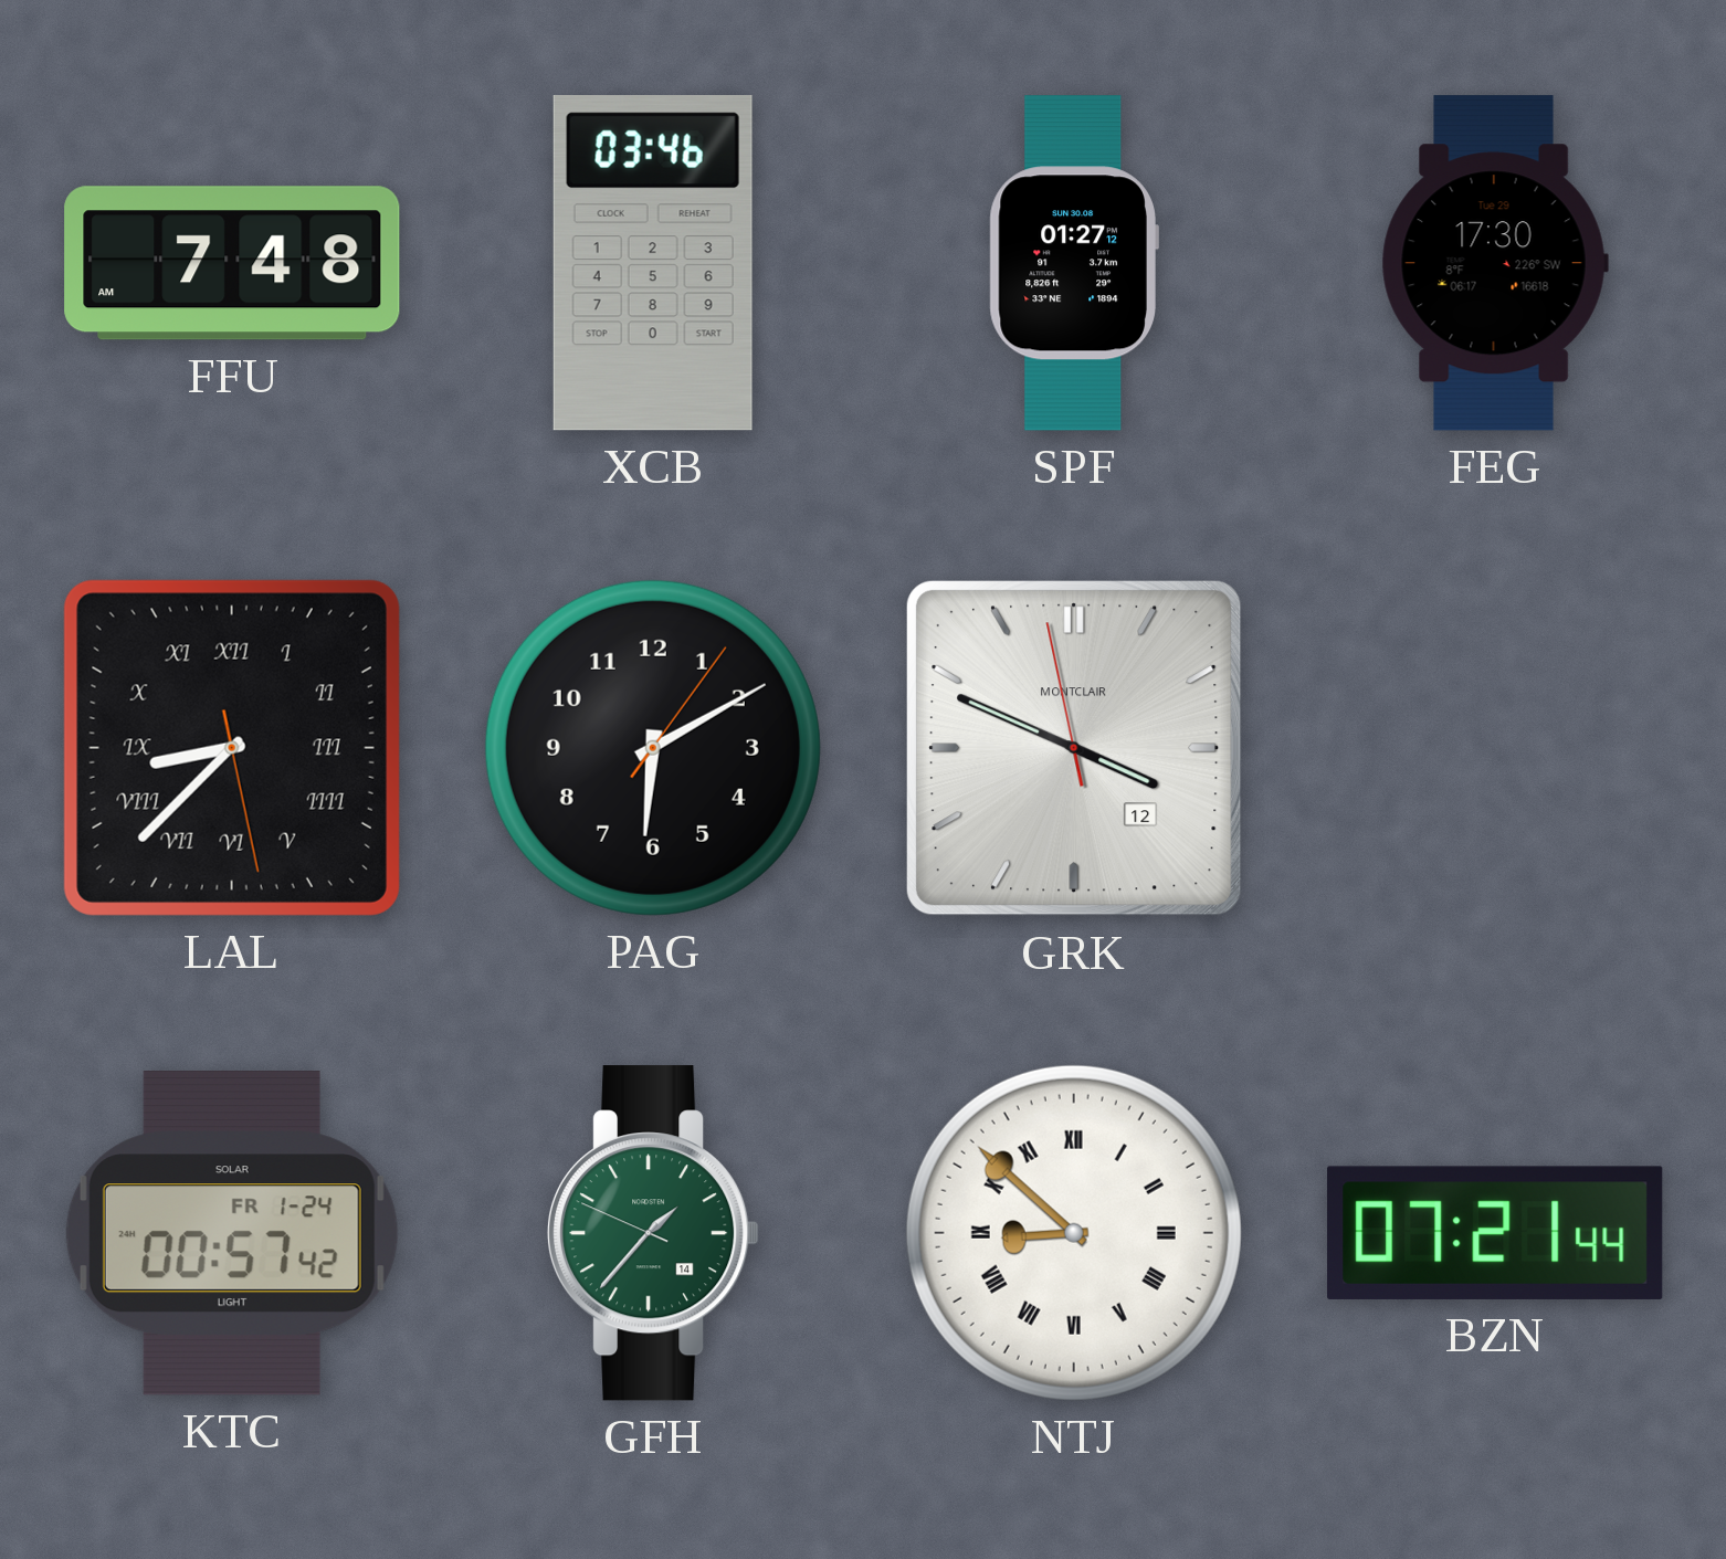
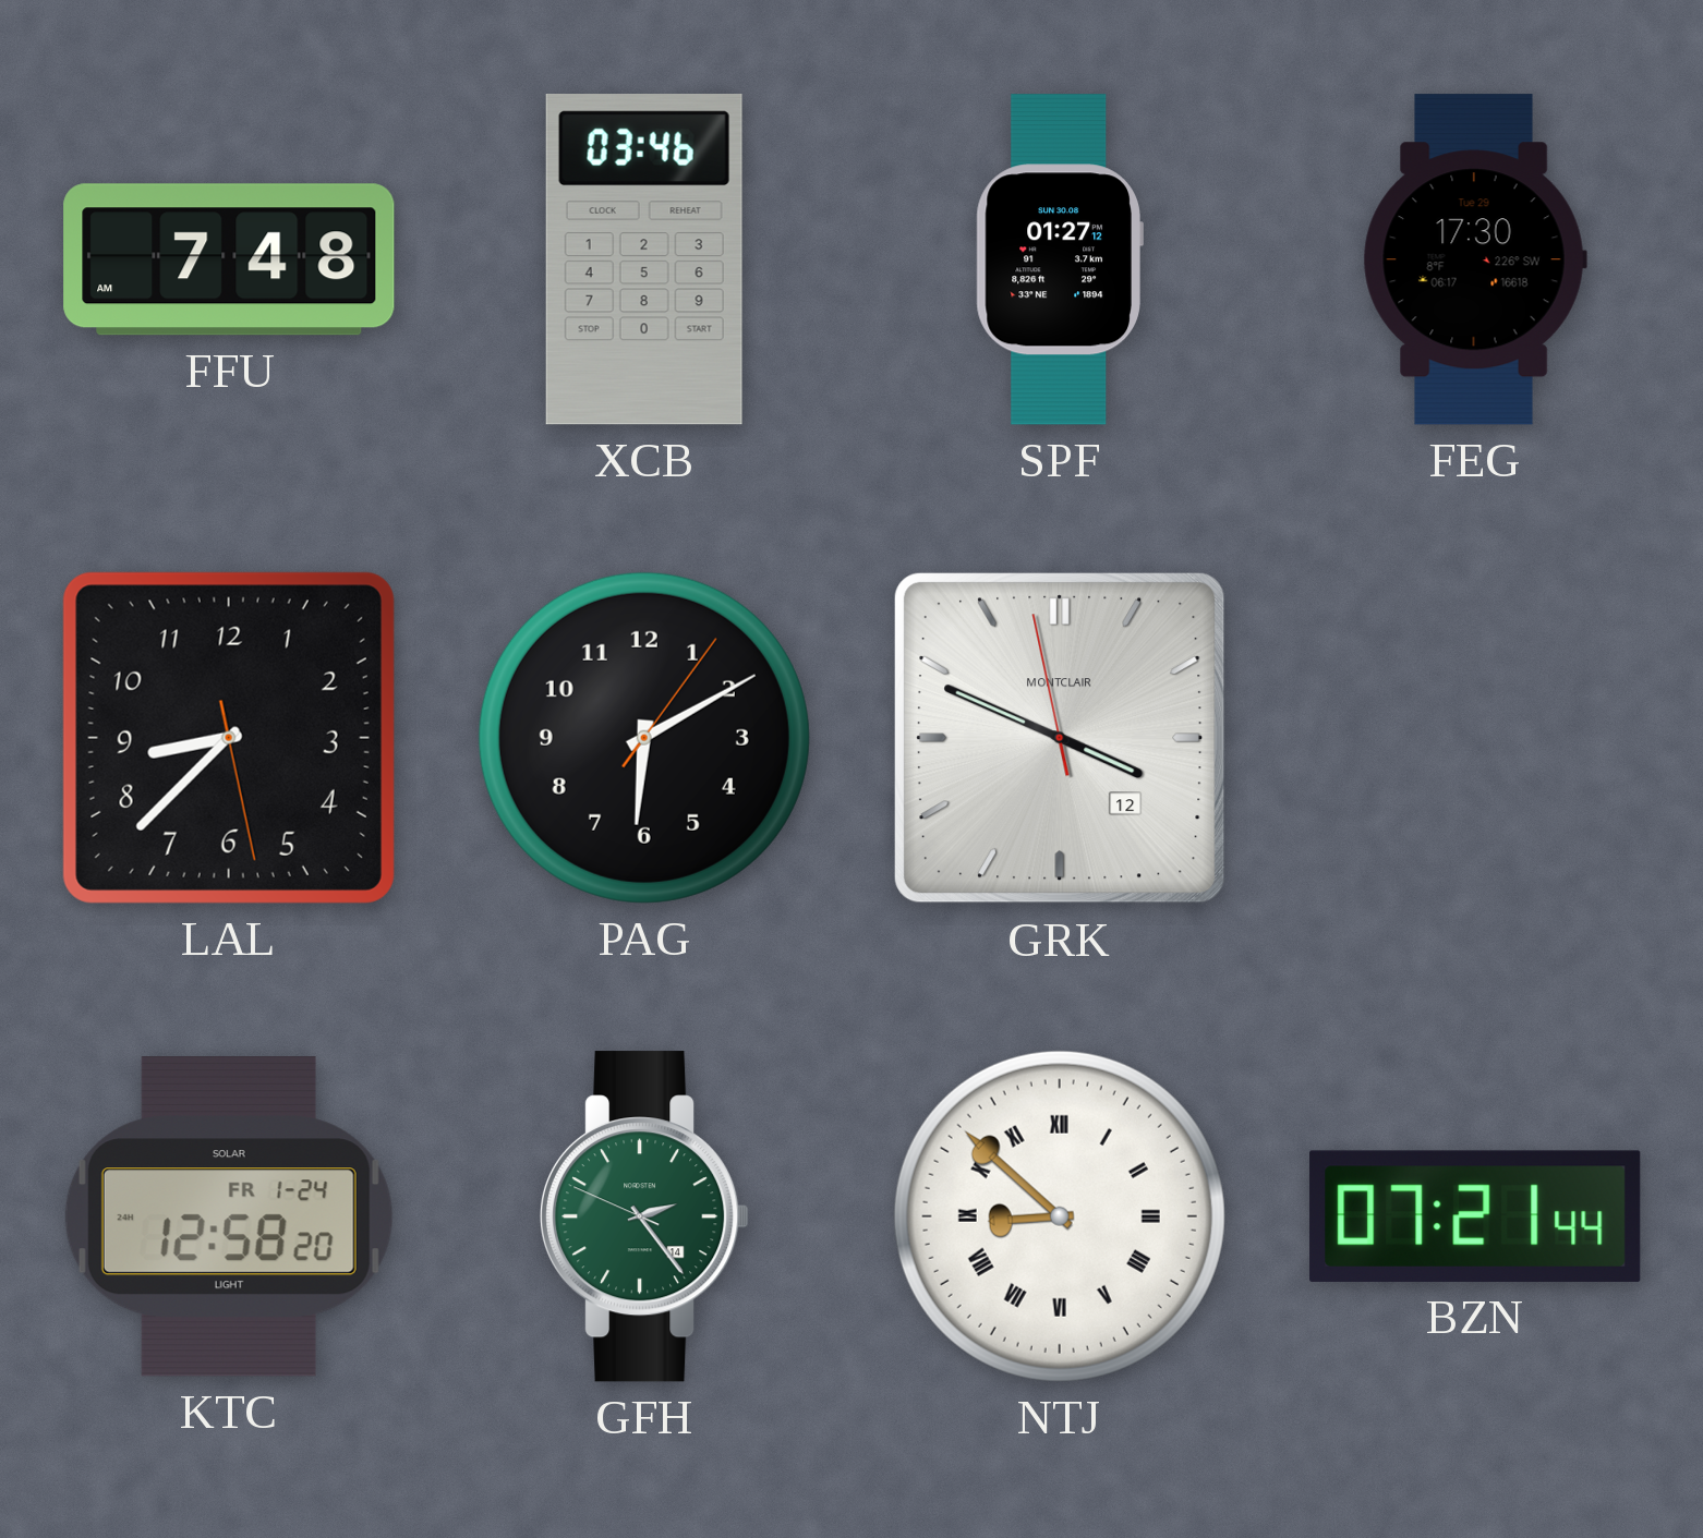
LAL numerals: Roman -> Arabic
KTC: 00:57 -> 12:58
GFH: 1:36 -> 2:23
